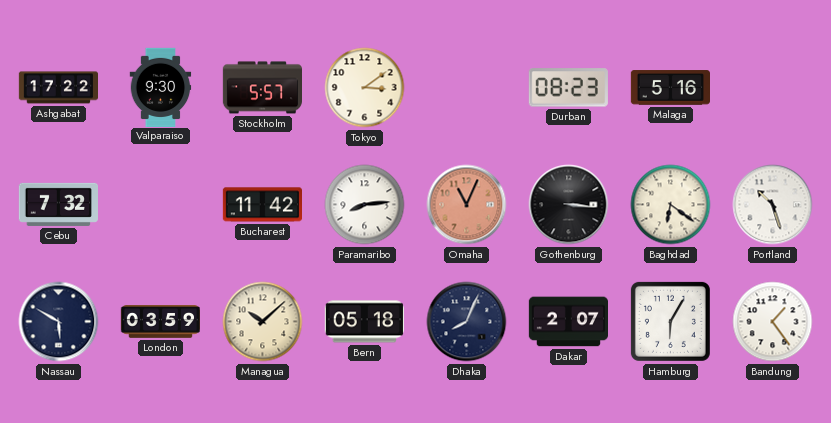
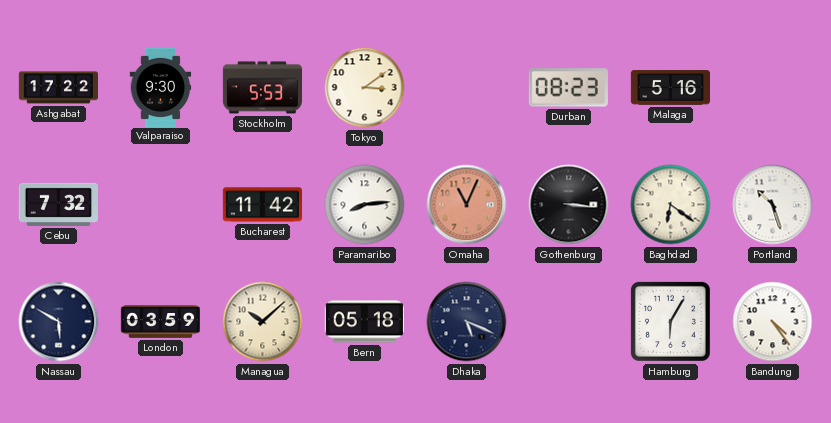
Stockholm: 5:57 -> 5:53
Dhaka: 8:04 -> 5:19
Dakar: 2:07 -> none
Bandung: 1:24 -> 4:24
